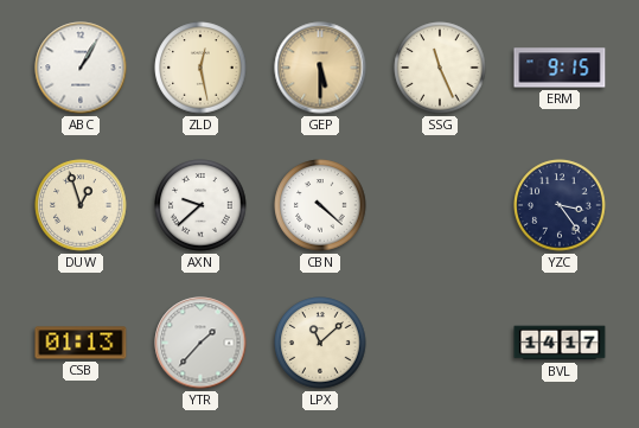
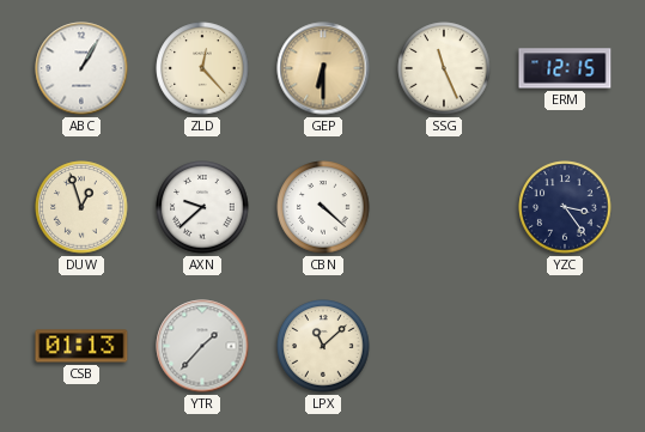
ZLD: 12:28 -> 12:23
GEP: 5:30 -> 6:30
ERM: 9:15 -> 12:15
BVL: 14:17 -> none
